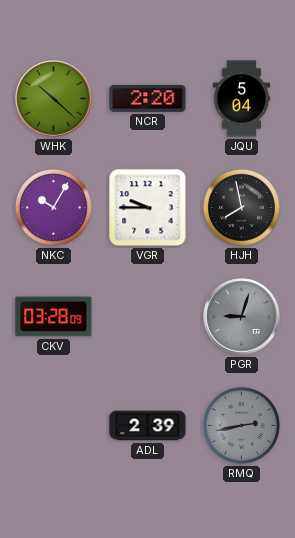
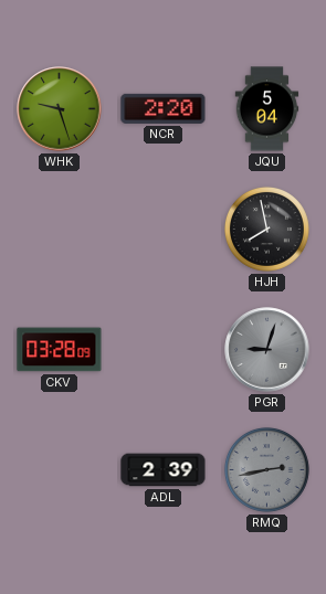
WHK: 10:22 -> 9:27
NKC: 10:05 -> none
VGR: 9:45 -> none
